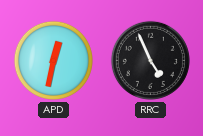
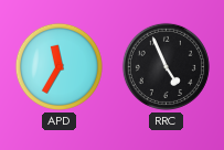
APD: 12:32 -> 11:35
